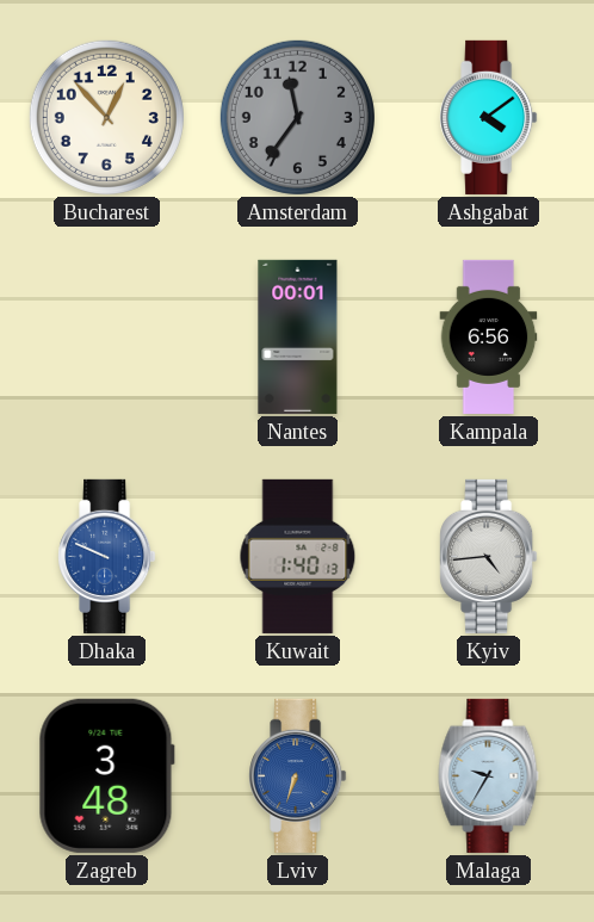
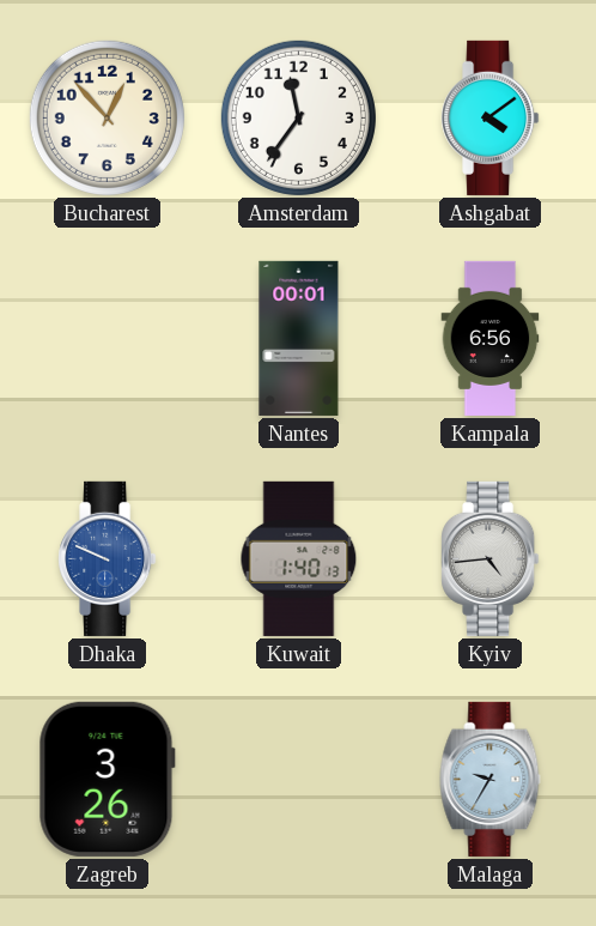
Amsterdam dial: grey -> white
Zagreb: 3:48 -> 3:26
Lviv: 6:33 -> none
